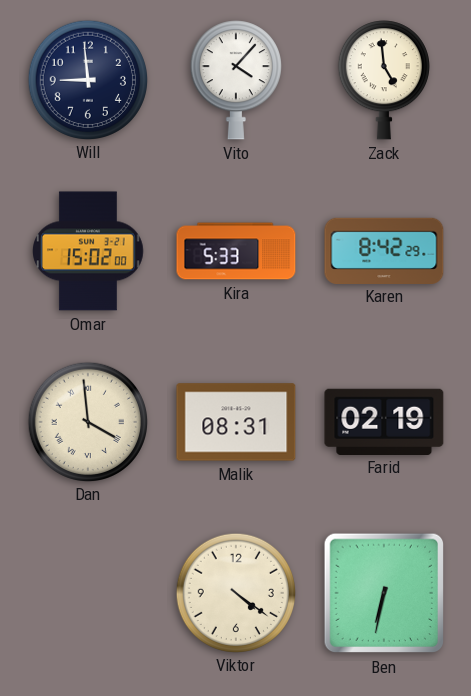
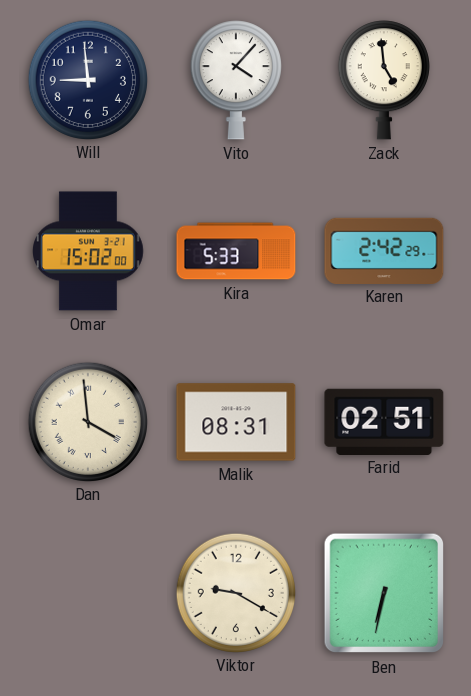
Karen: 8:42 -> 2:42
Farid: 02:19 -> 02:51
Viktor: 4:21 -> 9:20
